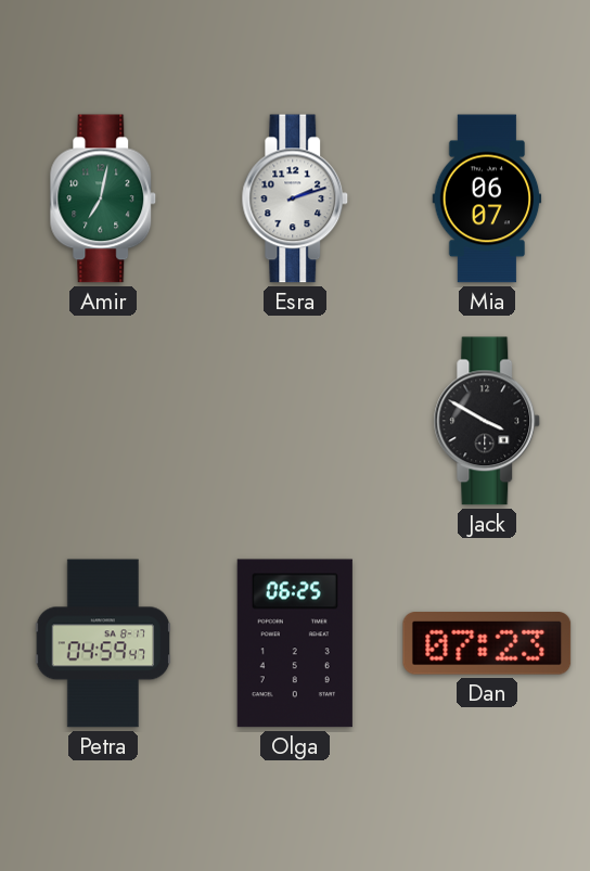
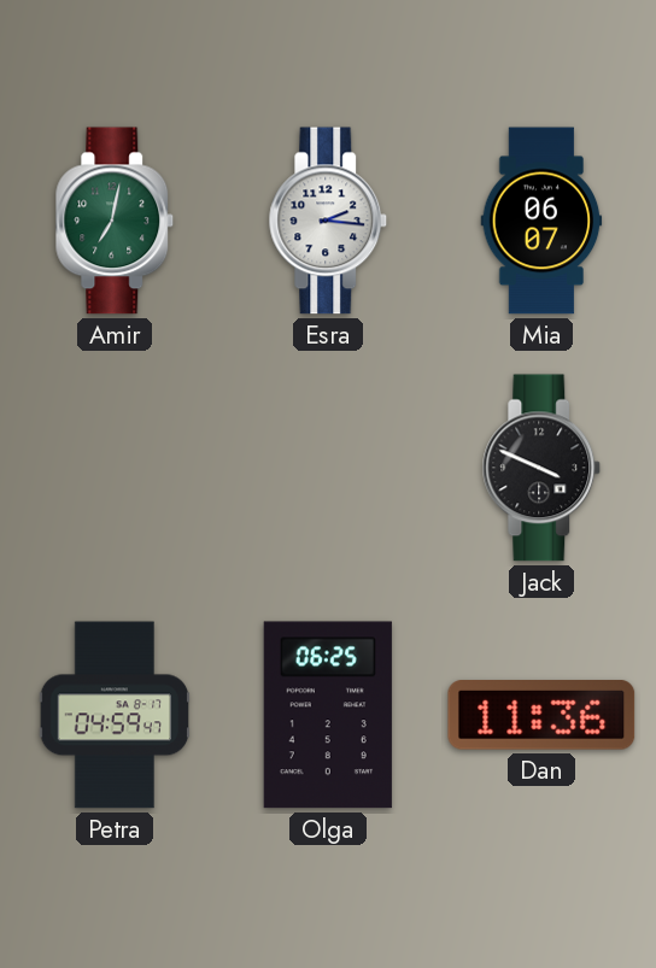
Esra: 2:12 -> 2:16
Jack: 3:50 -> 3:49
Dan: 07:23 -> 11:36
